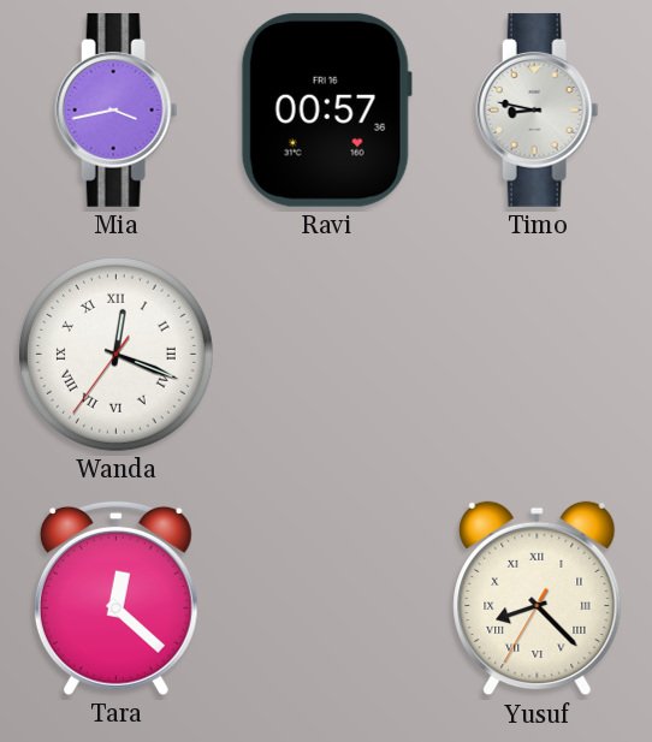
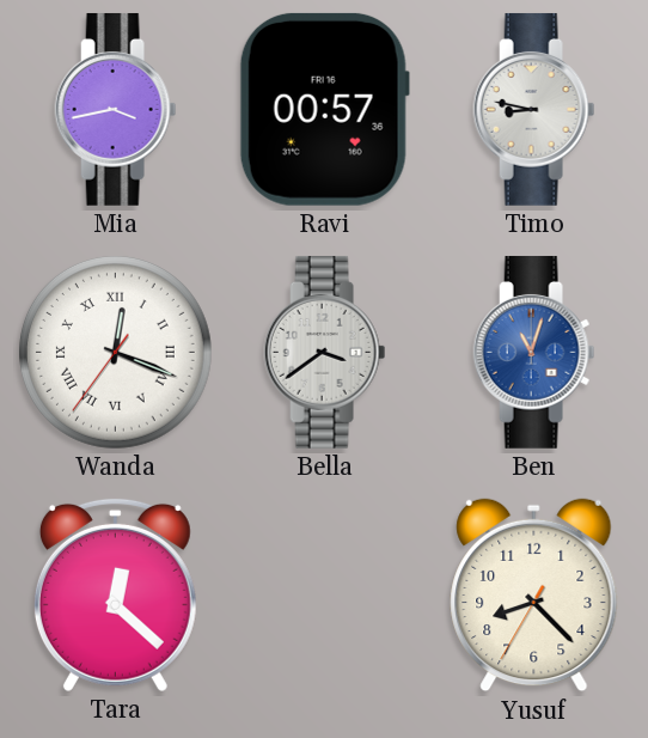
Bella: none -> 3:39
Ben: none -> 11:03
Yusuf numerals: Roman -> Arabic
